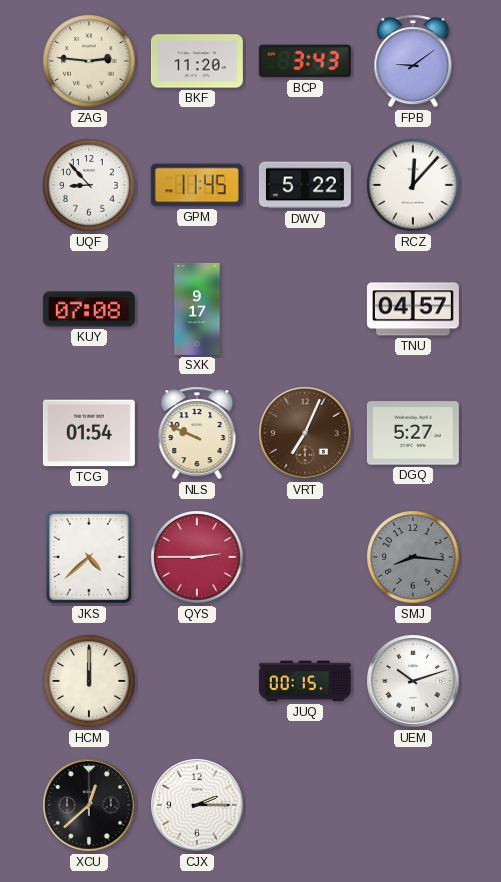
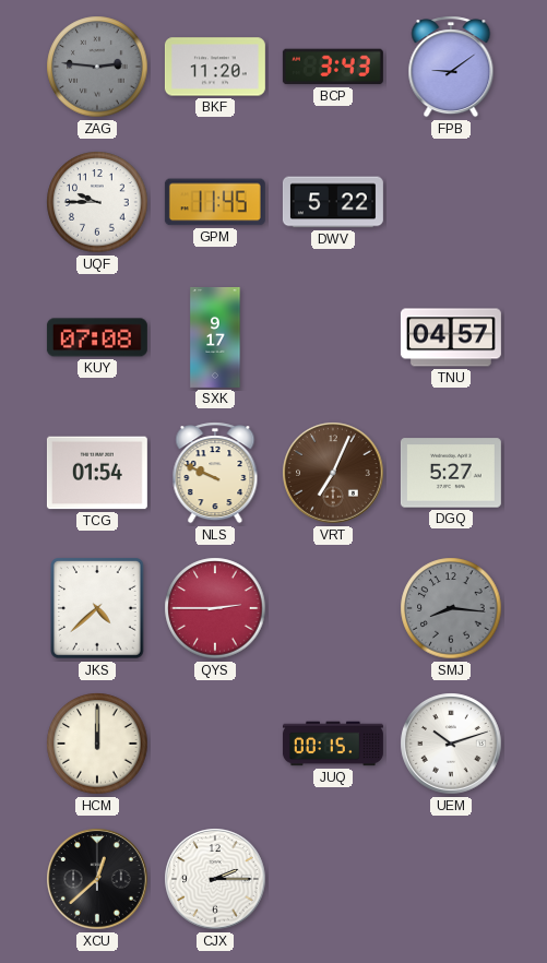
ZAG dial: cream -> grey
UQF: 8:53 -> 9:45
RCZ: 12:07 -> none
